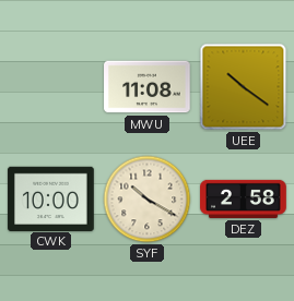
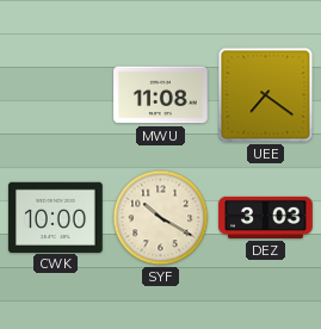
UEE: 10:21 -> 7:21
DEZ: 2:58 -> 3:03
